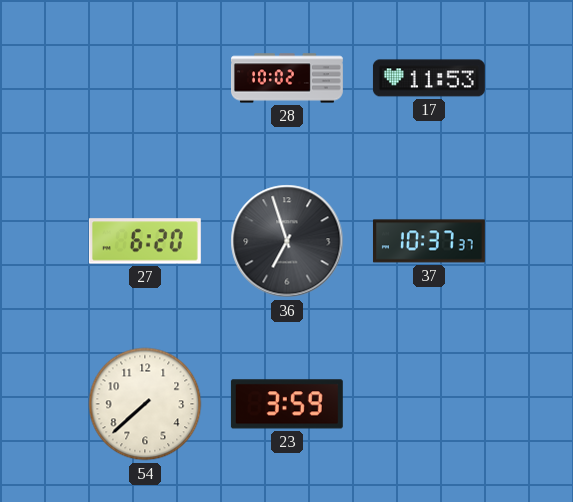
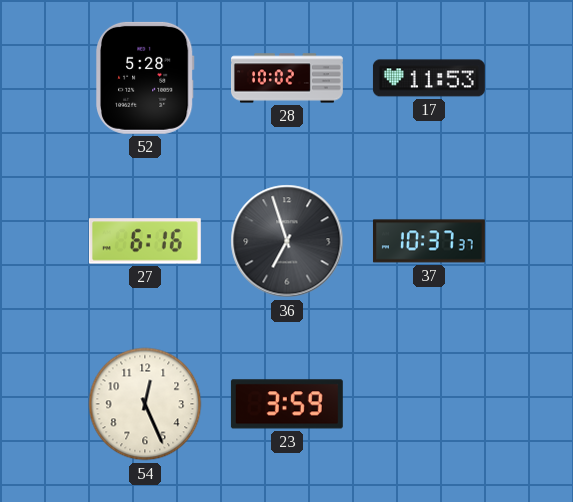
52: none -> 5:28
27: 6:20 -> 6:16
54: 7:38 -> 12:26
